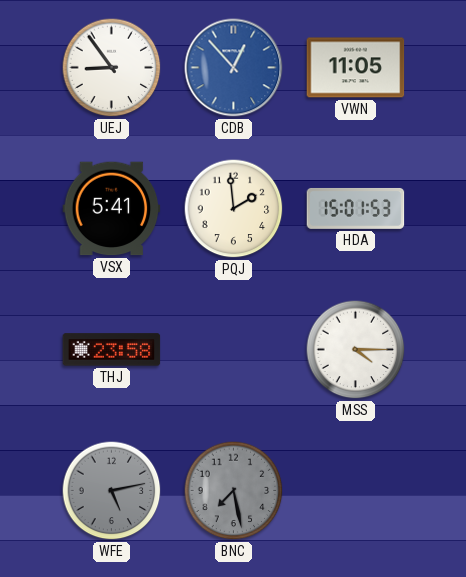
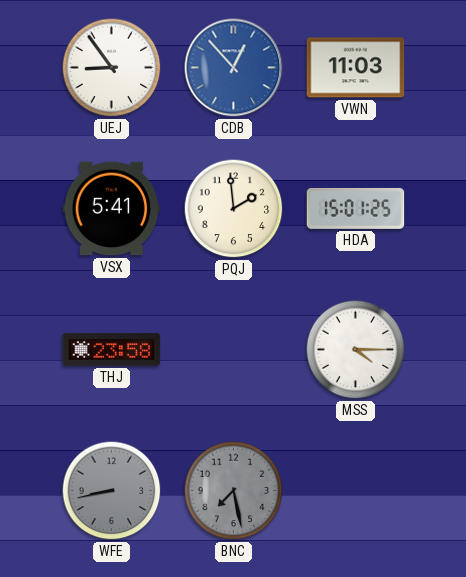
VWN: 11:05 -> 11:03
HDA: 15:01:53 -> 15:01:25
WFE: 5:13 -> 8:43
